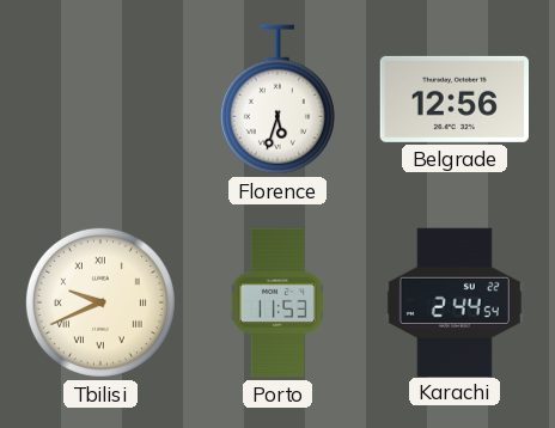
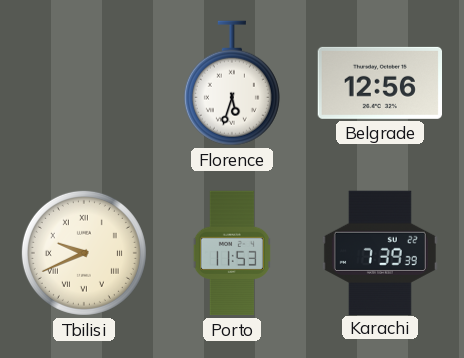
Karachi: 2:44 -> 7:39
